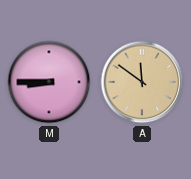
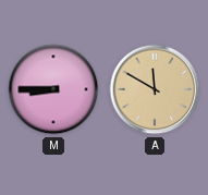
A: 11:51 -> 11:50
